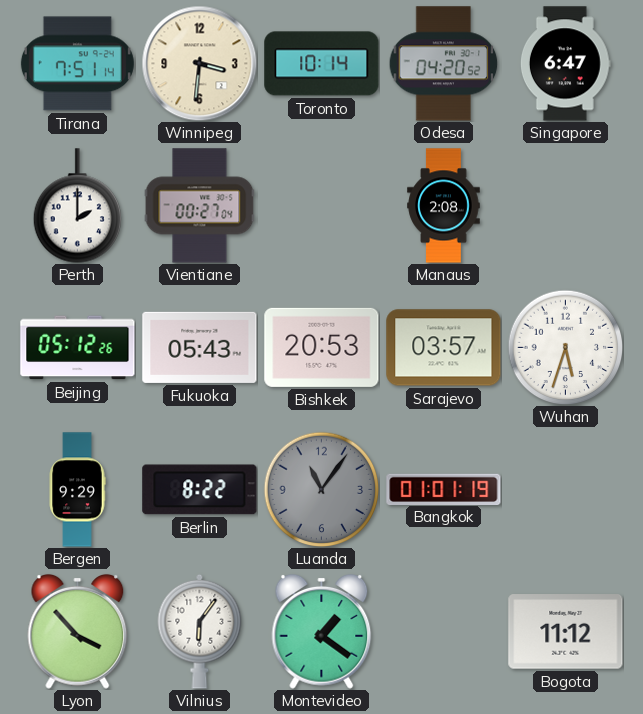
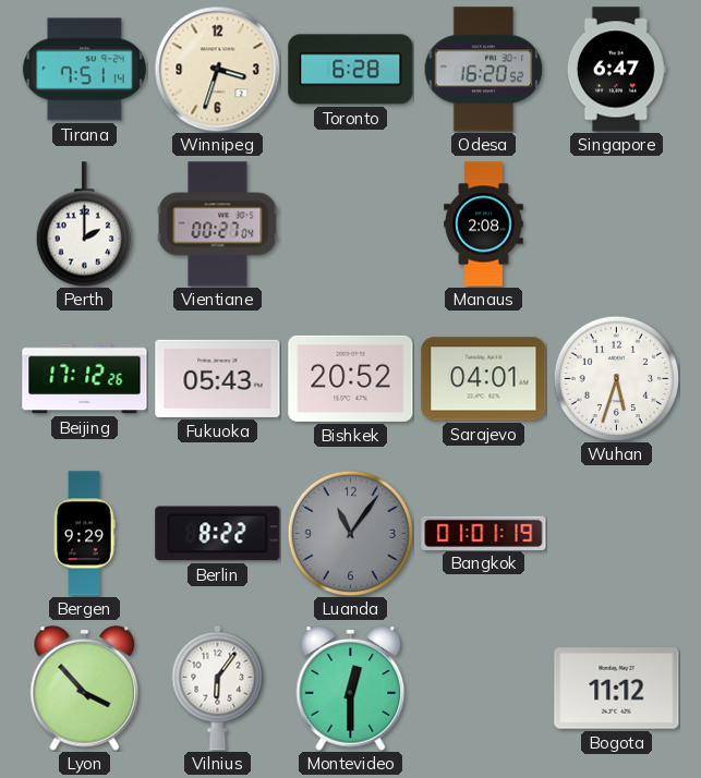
Winnipeg: 3:31 -> 3:33
Toronto: 10:14 -> 6:28
Odesa: 04:20 -> 16:20
Beijing: 05:12 -> 17:12
Bishkek: 20:53 -> 20:52
Sarajevo: 03:57 -> 04:01
Montevideo: 1:21 -> 12:30
